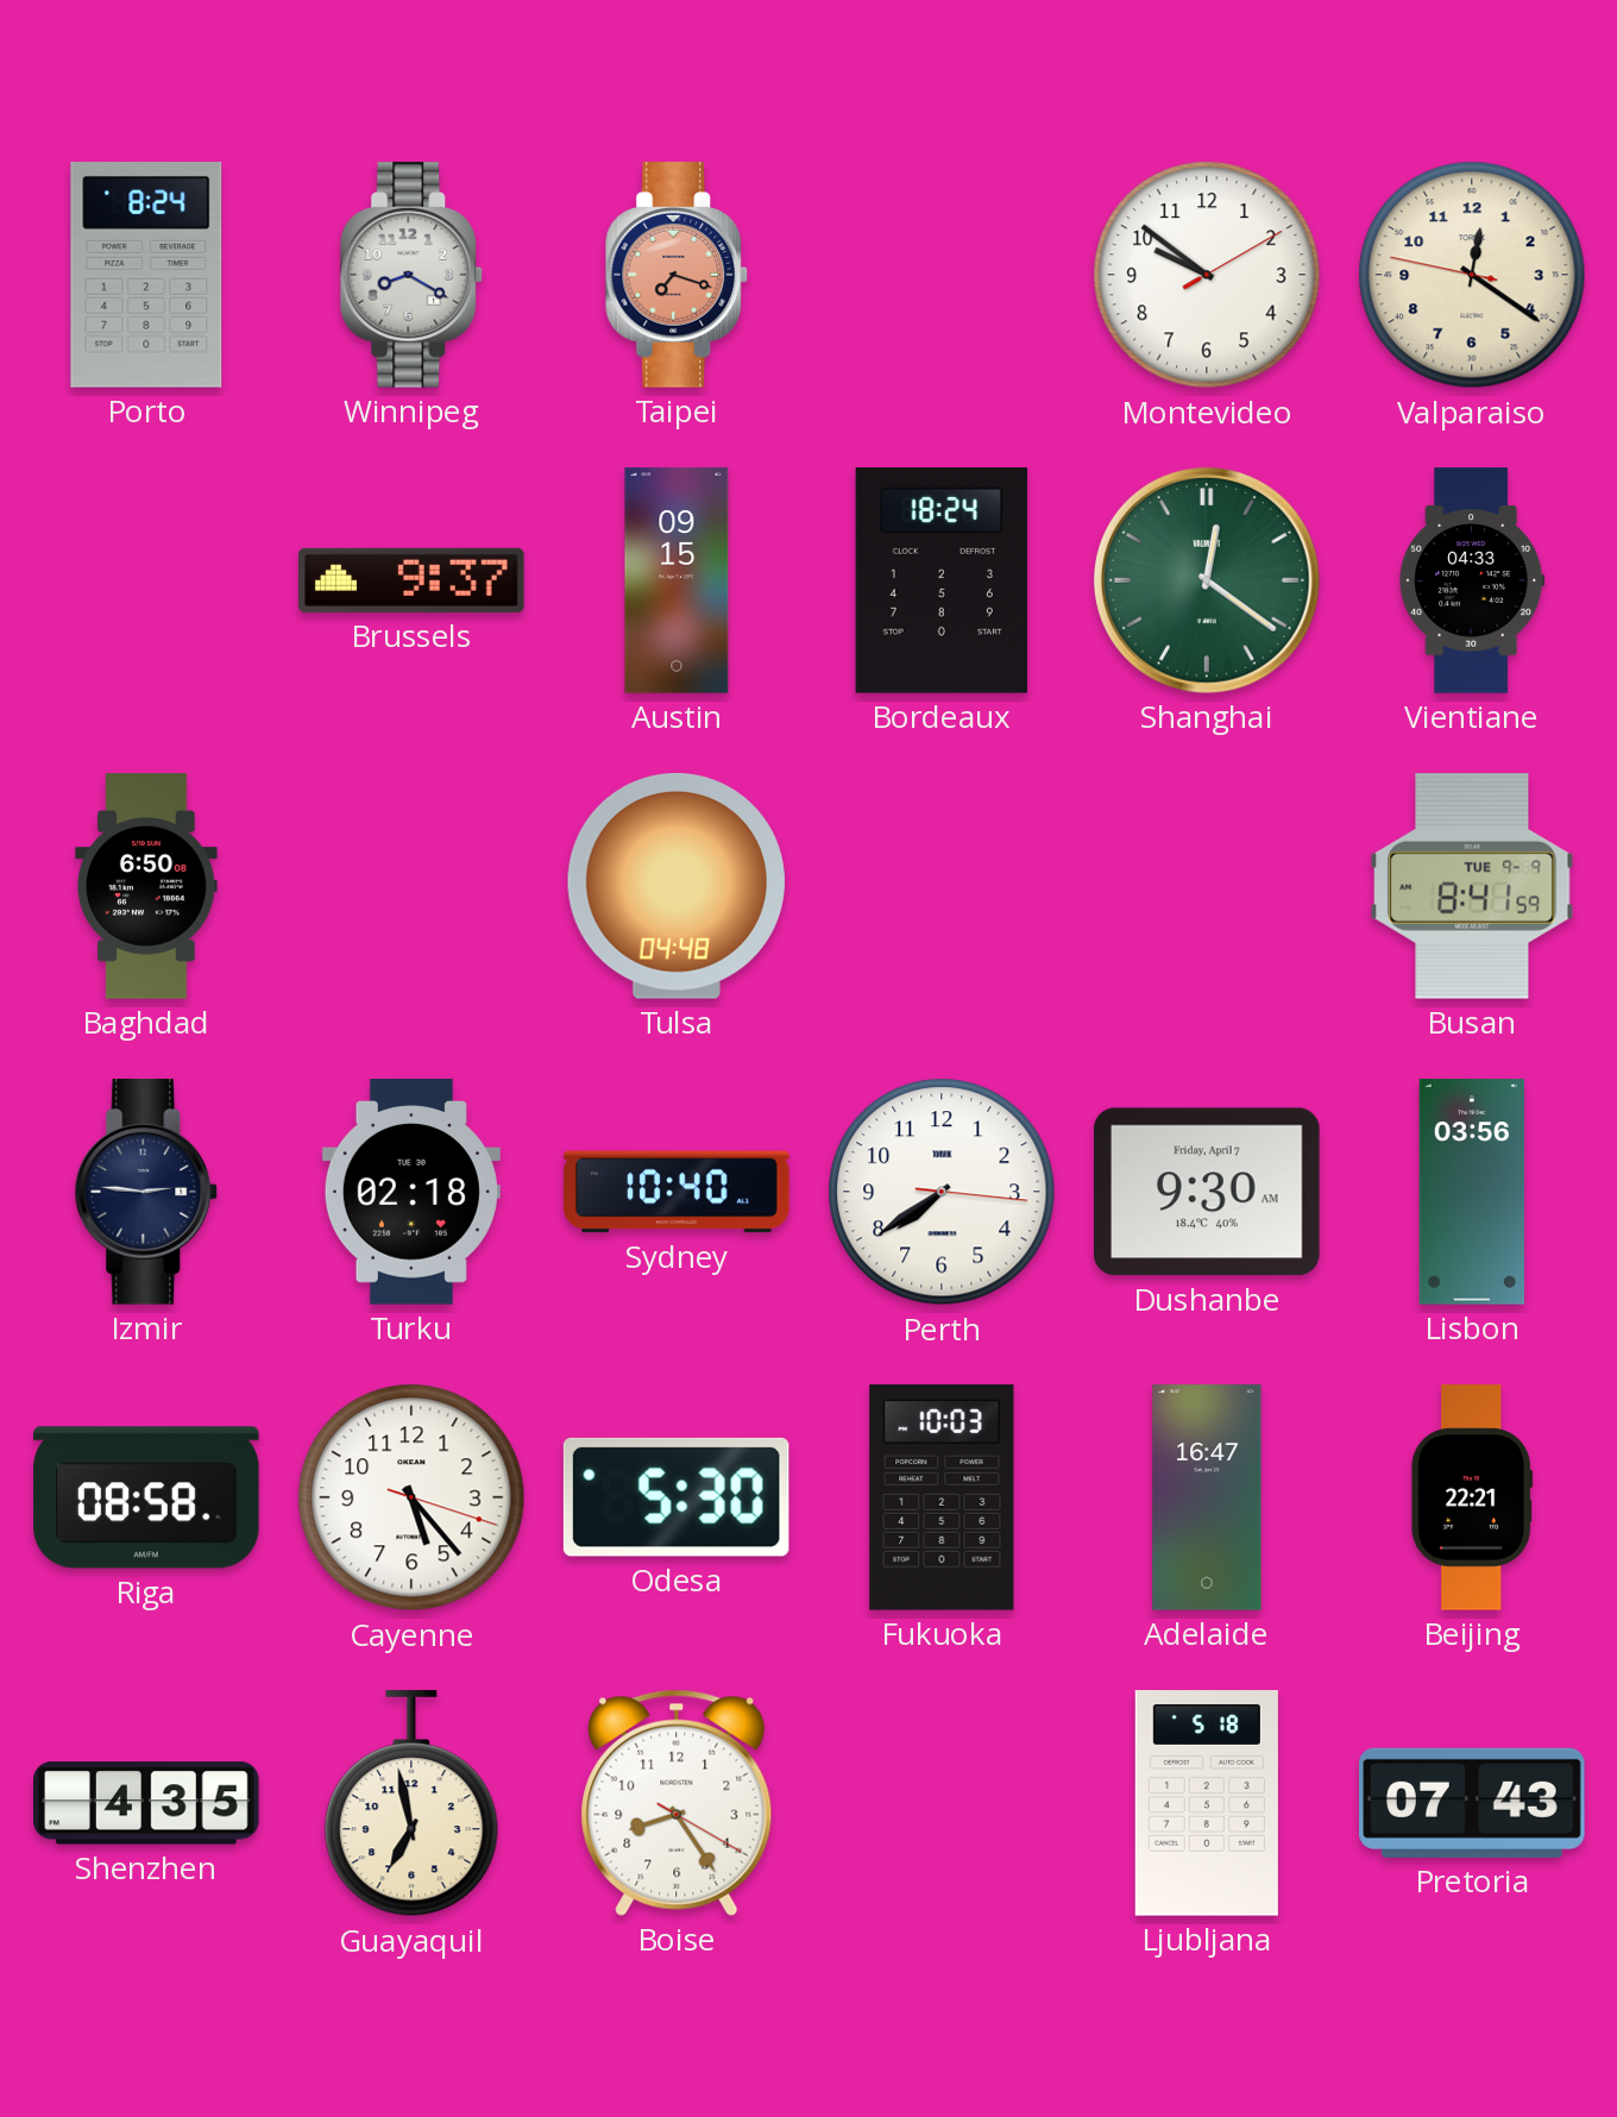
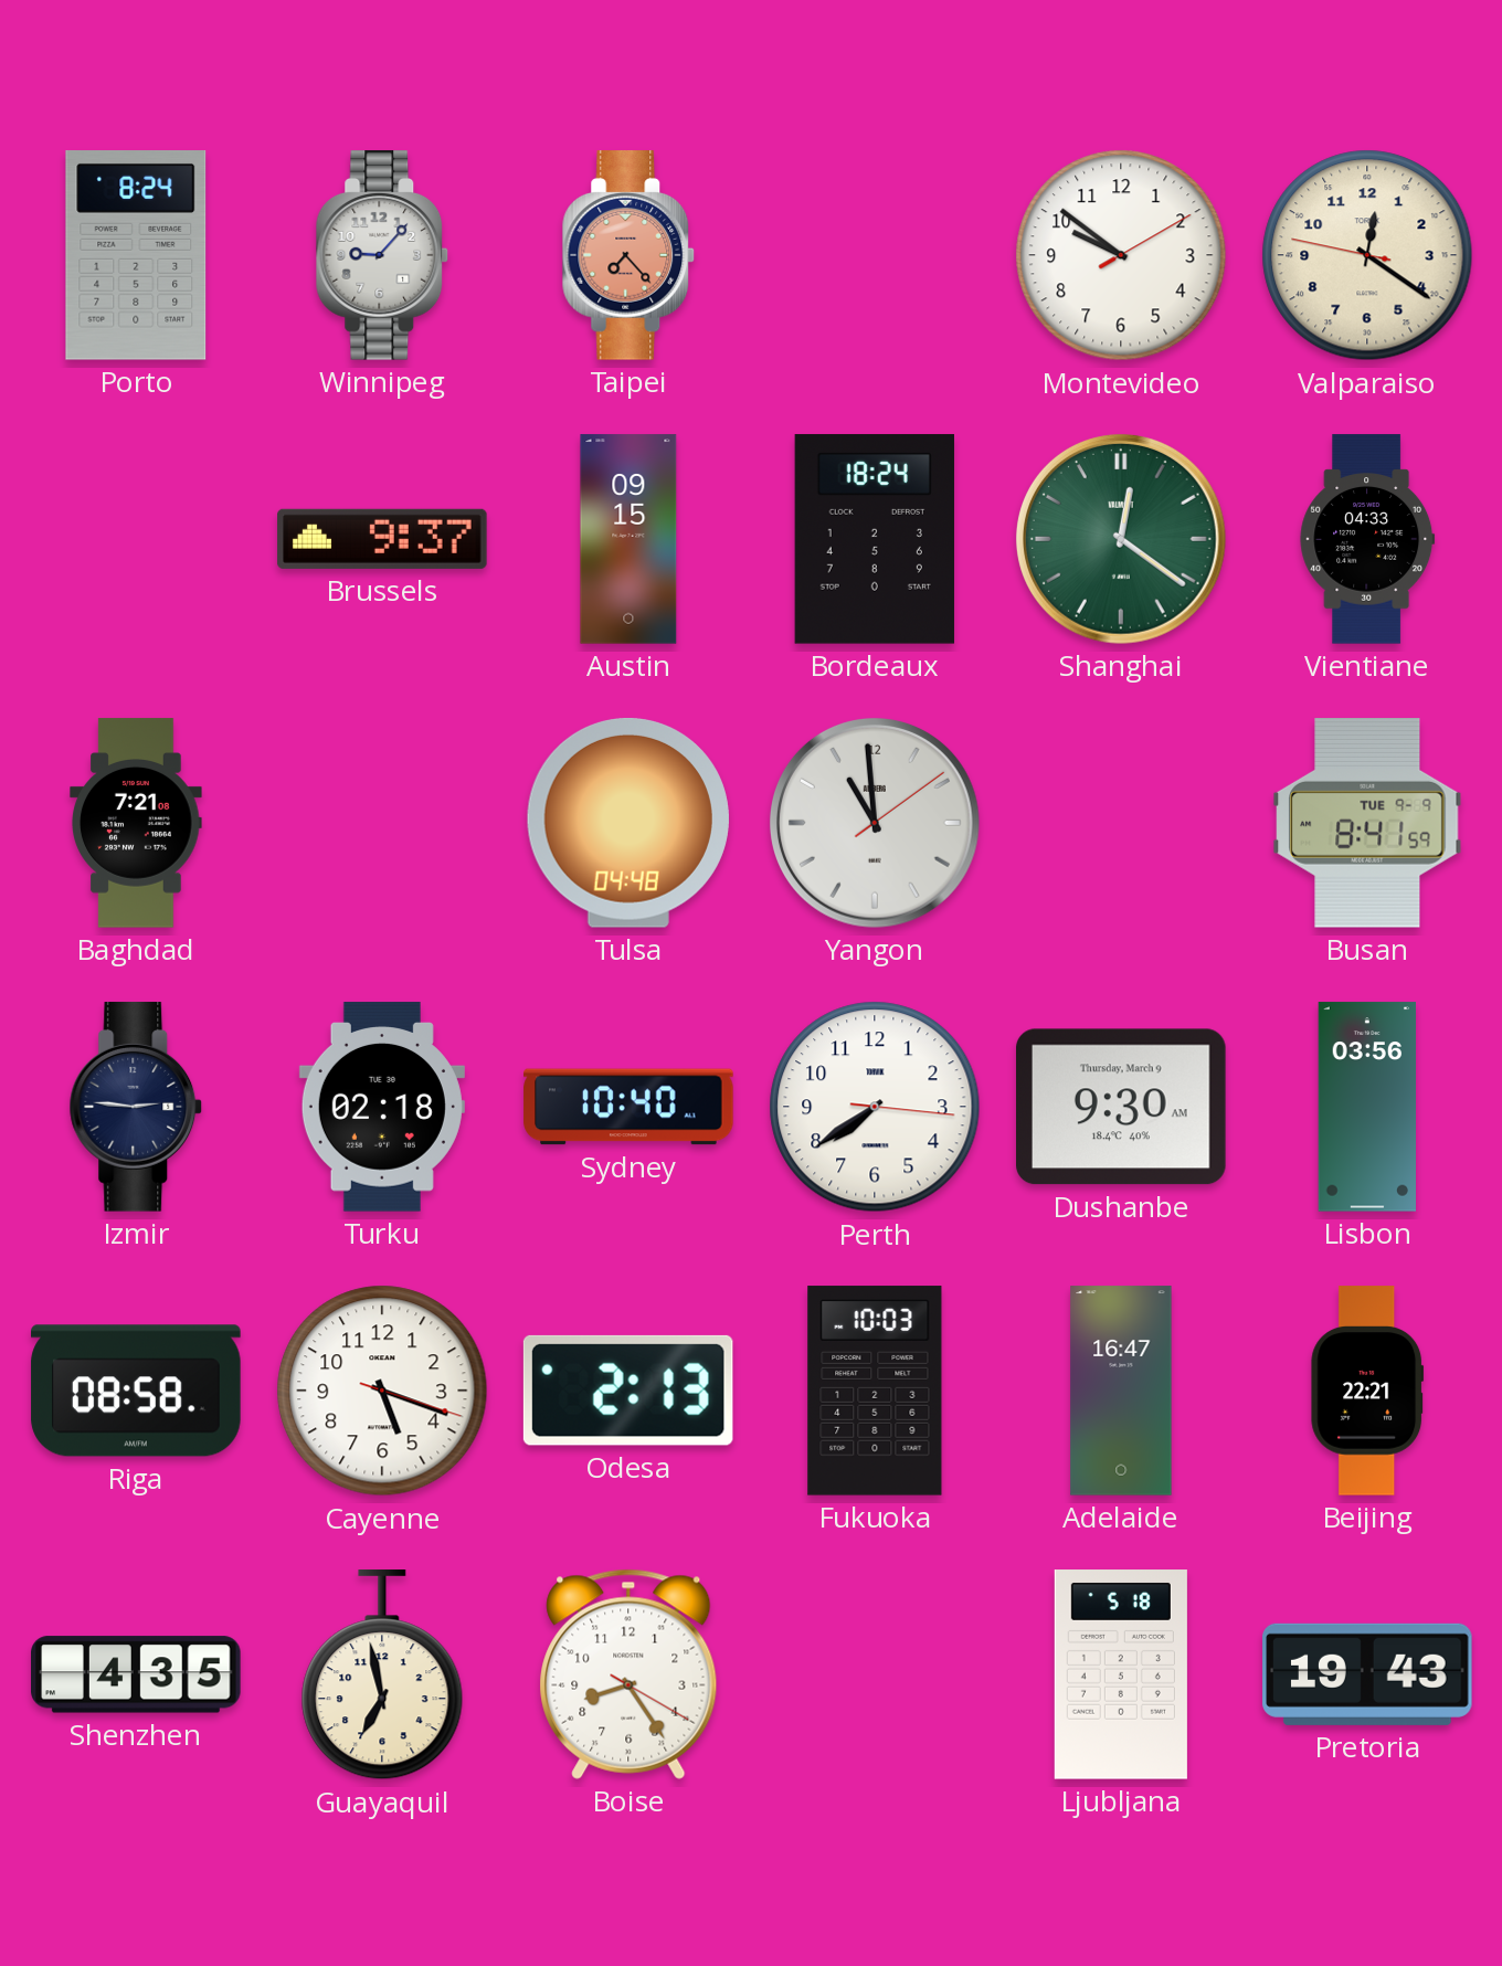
Winnipeg: 8:20 -> 9:07
Taipei: 7:18 -> 7:23
Baghdad: 6:50 -> 7:21
Yangon: none -> 10:59
Dushanbe date: Friday, April 7 -> Thursday, March 9
Cayenne: 5:23 -> 5:18
Odesa: 5:30 -> 2:13
Pretoria: 07:43 -> 19:43
